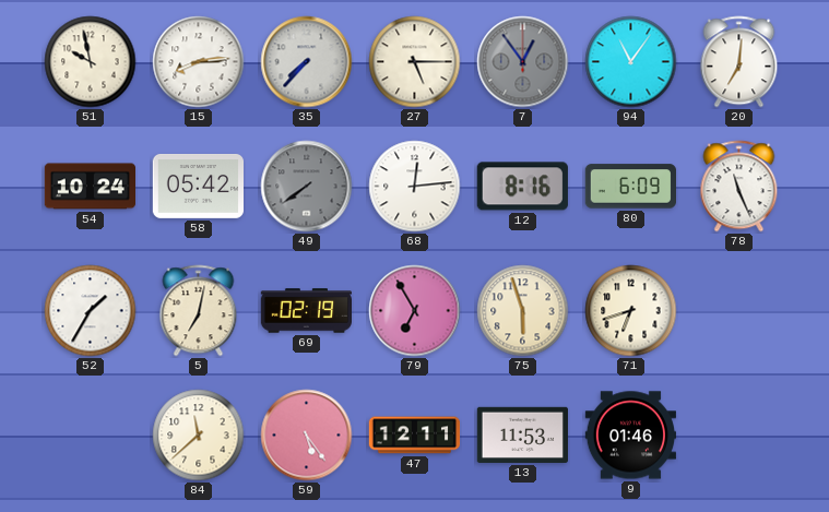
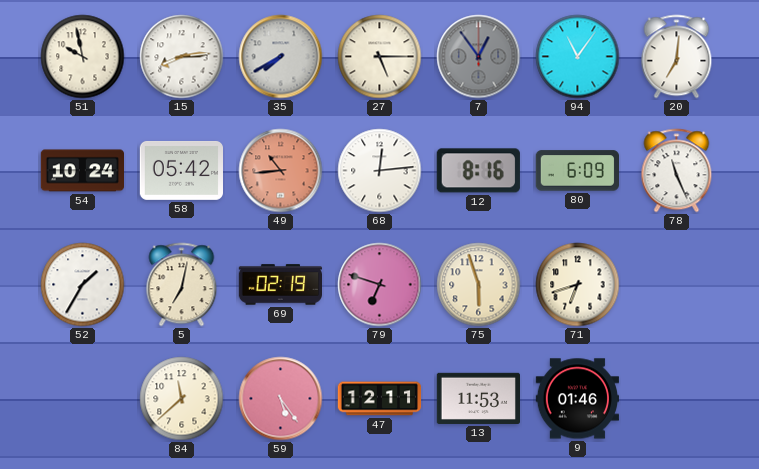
35: 7:37 -> 7:40
49: 7:39 -> 10:44
49 dial: grey -> salmon
79: 6:55 -> 6:48
